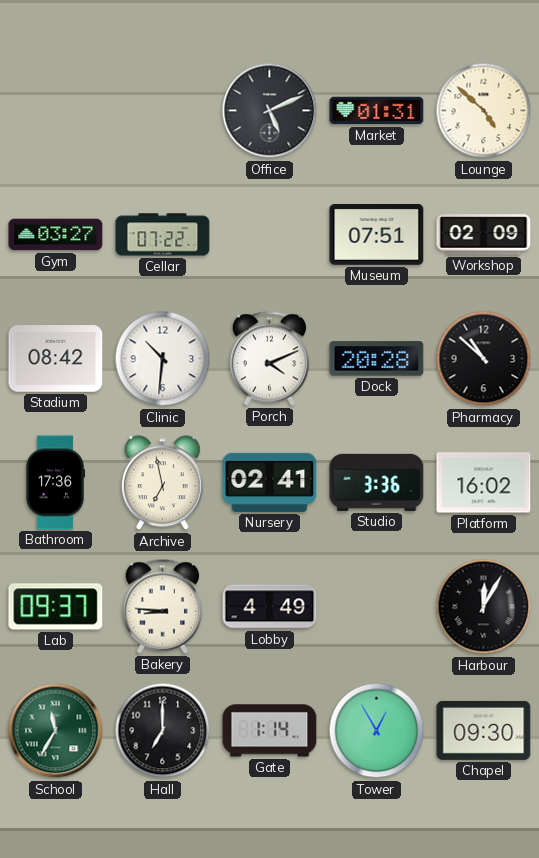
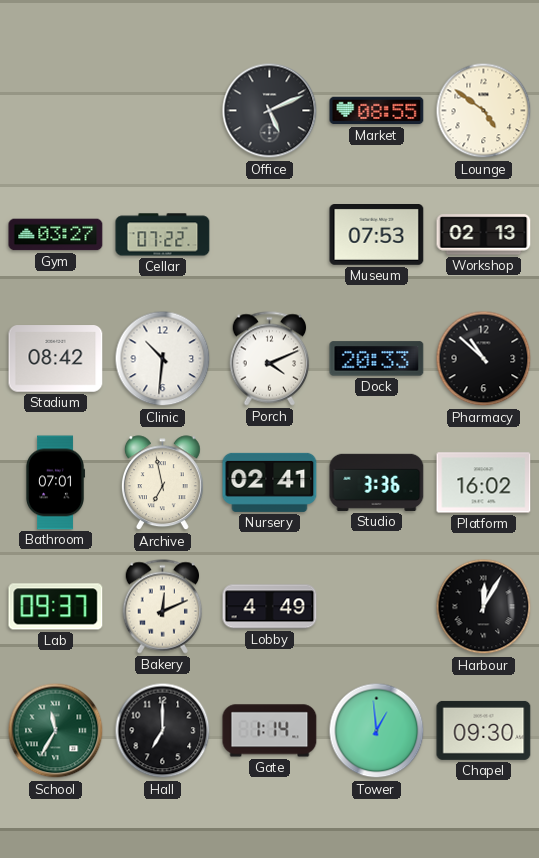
Market: 01:31 -> 08:55
Lounge: 4:52 -> 4:51
Museum: 07:51 -> 07:53
Workshop: 02:09 -> 02:13
Dock: 20:28 -> 20:33
Bathroom: 17:36 -> 07:01
Bakery: 8:46 -> 12:11
Tower: 12:55 -> 12:59
